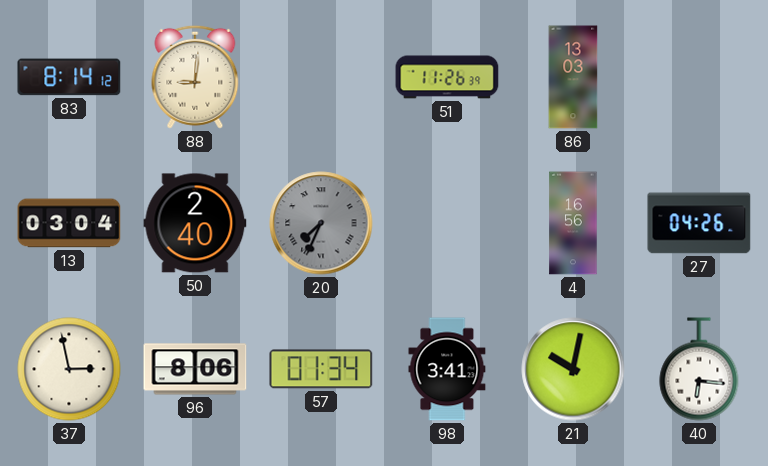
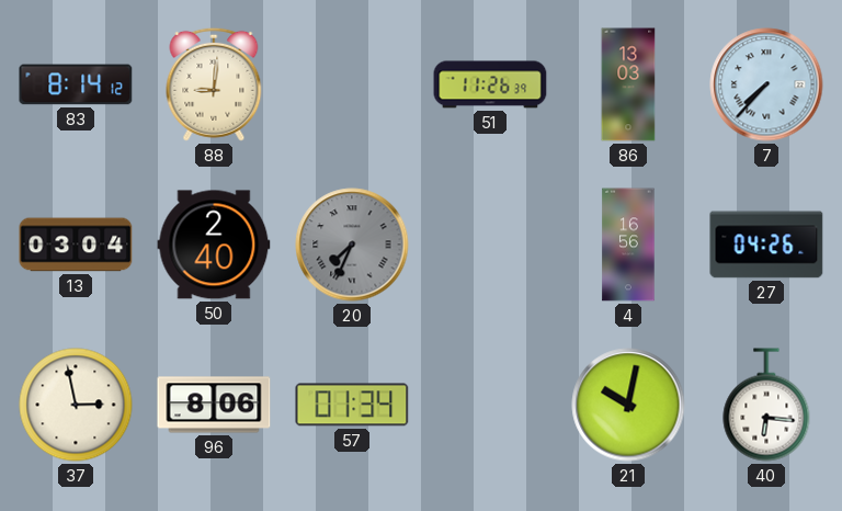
7: none -> 7:37
98: 3:41 -> none
